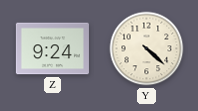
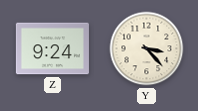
Y: 4:22 -> 3:23
